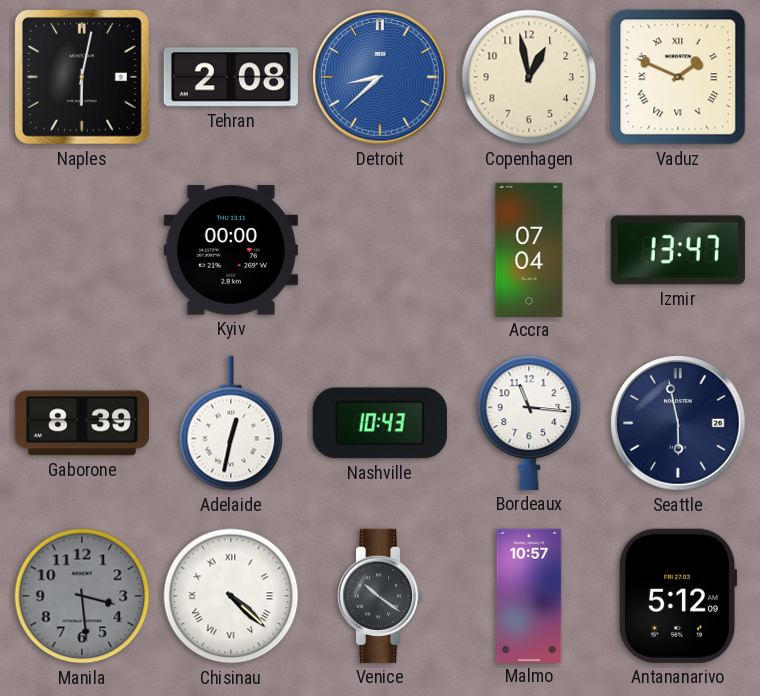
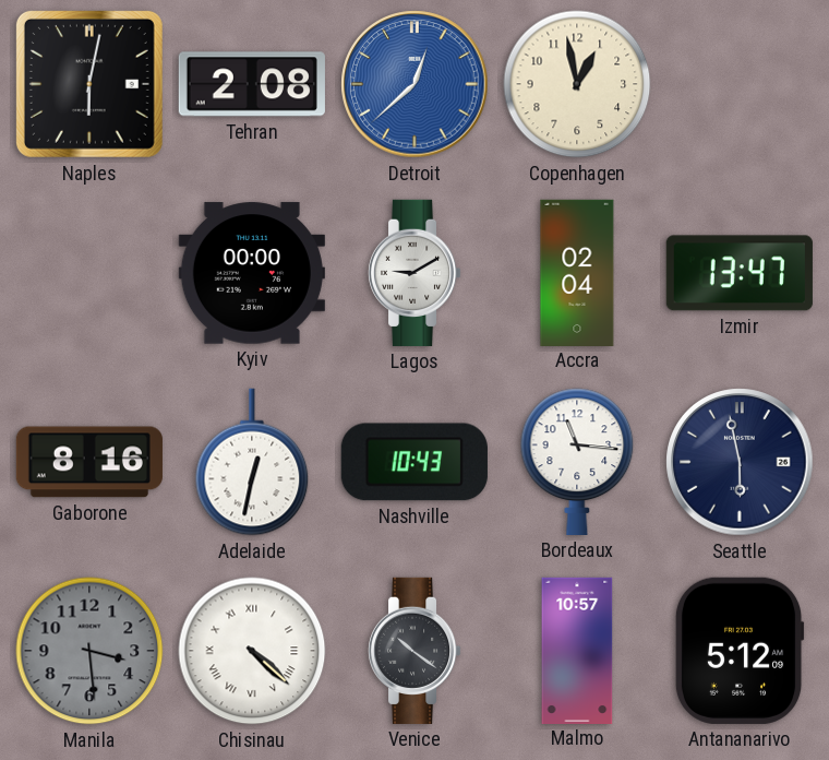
Detroit: 8:38 -> 12:38
Vaduz: 1:49 -> none
Lagos: none -> 9:10
Accra: 07:04 -> 02:04
Gaborone: 8:39 -> 8:16
